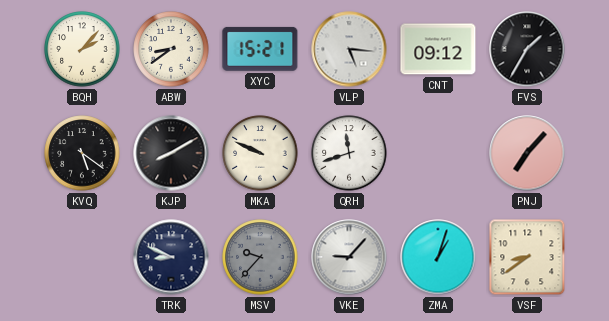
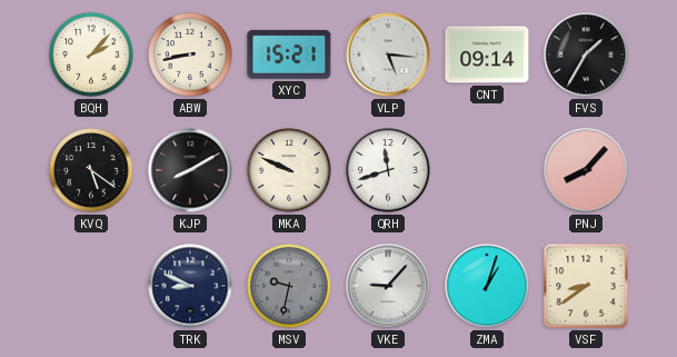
ABW: 8:39 -> 8:43
CNT: 09:12 -> 09:14
PNJ: 7:07 -> 8:07
MSV: 9:37 -> 9:32
